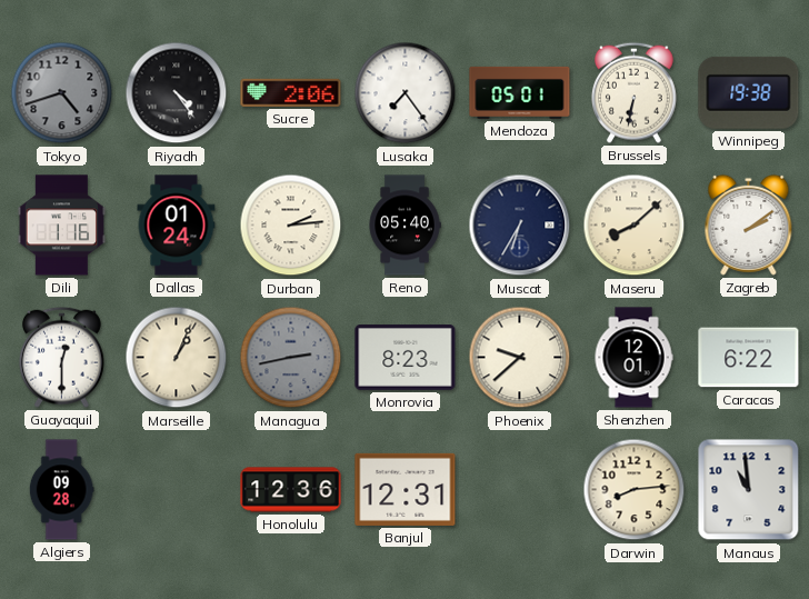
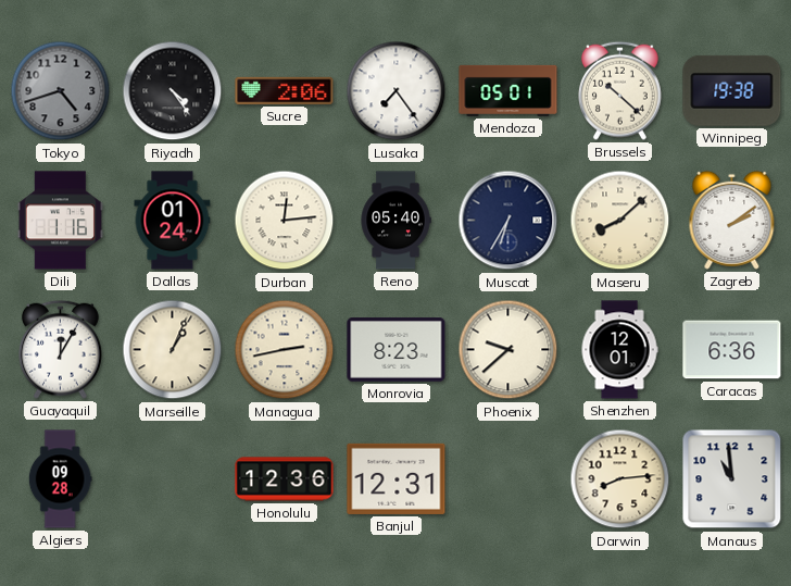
Brussels: 6:32 -> 10:22
Durban: 2:14 -> 12:14
Guayaquil: 12:30 -> 12:05
Managua dial: grey -> cream
Caracas: 6:22 -> 6:36
